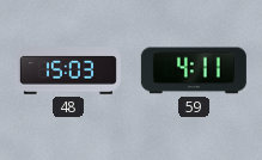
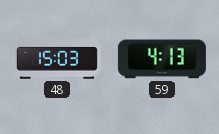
59: 4:11 -> 4:13
